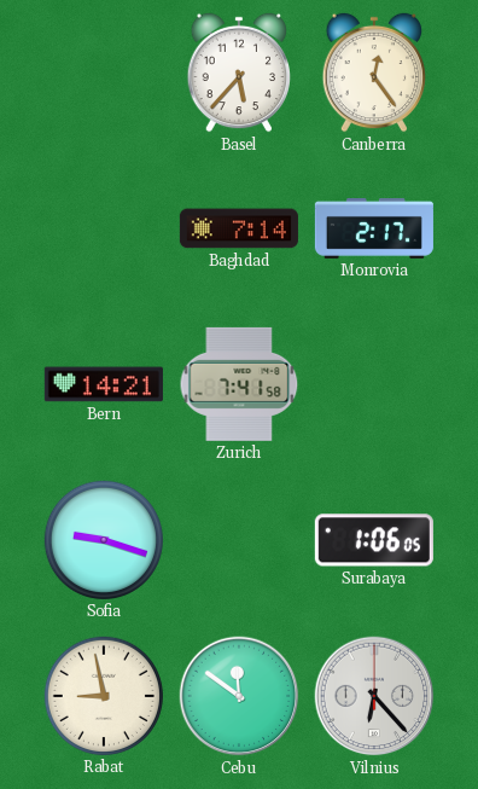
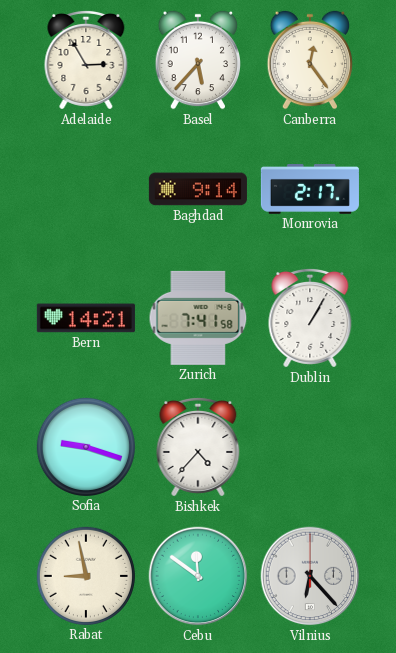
Adelaide: none -> 2:55
Baghdad: 7:14 -> 9:14
Dublin: none -> 1:05
Bishkek: none -> 4:37
Surabaya: 1:06 -> none
